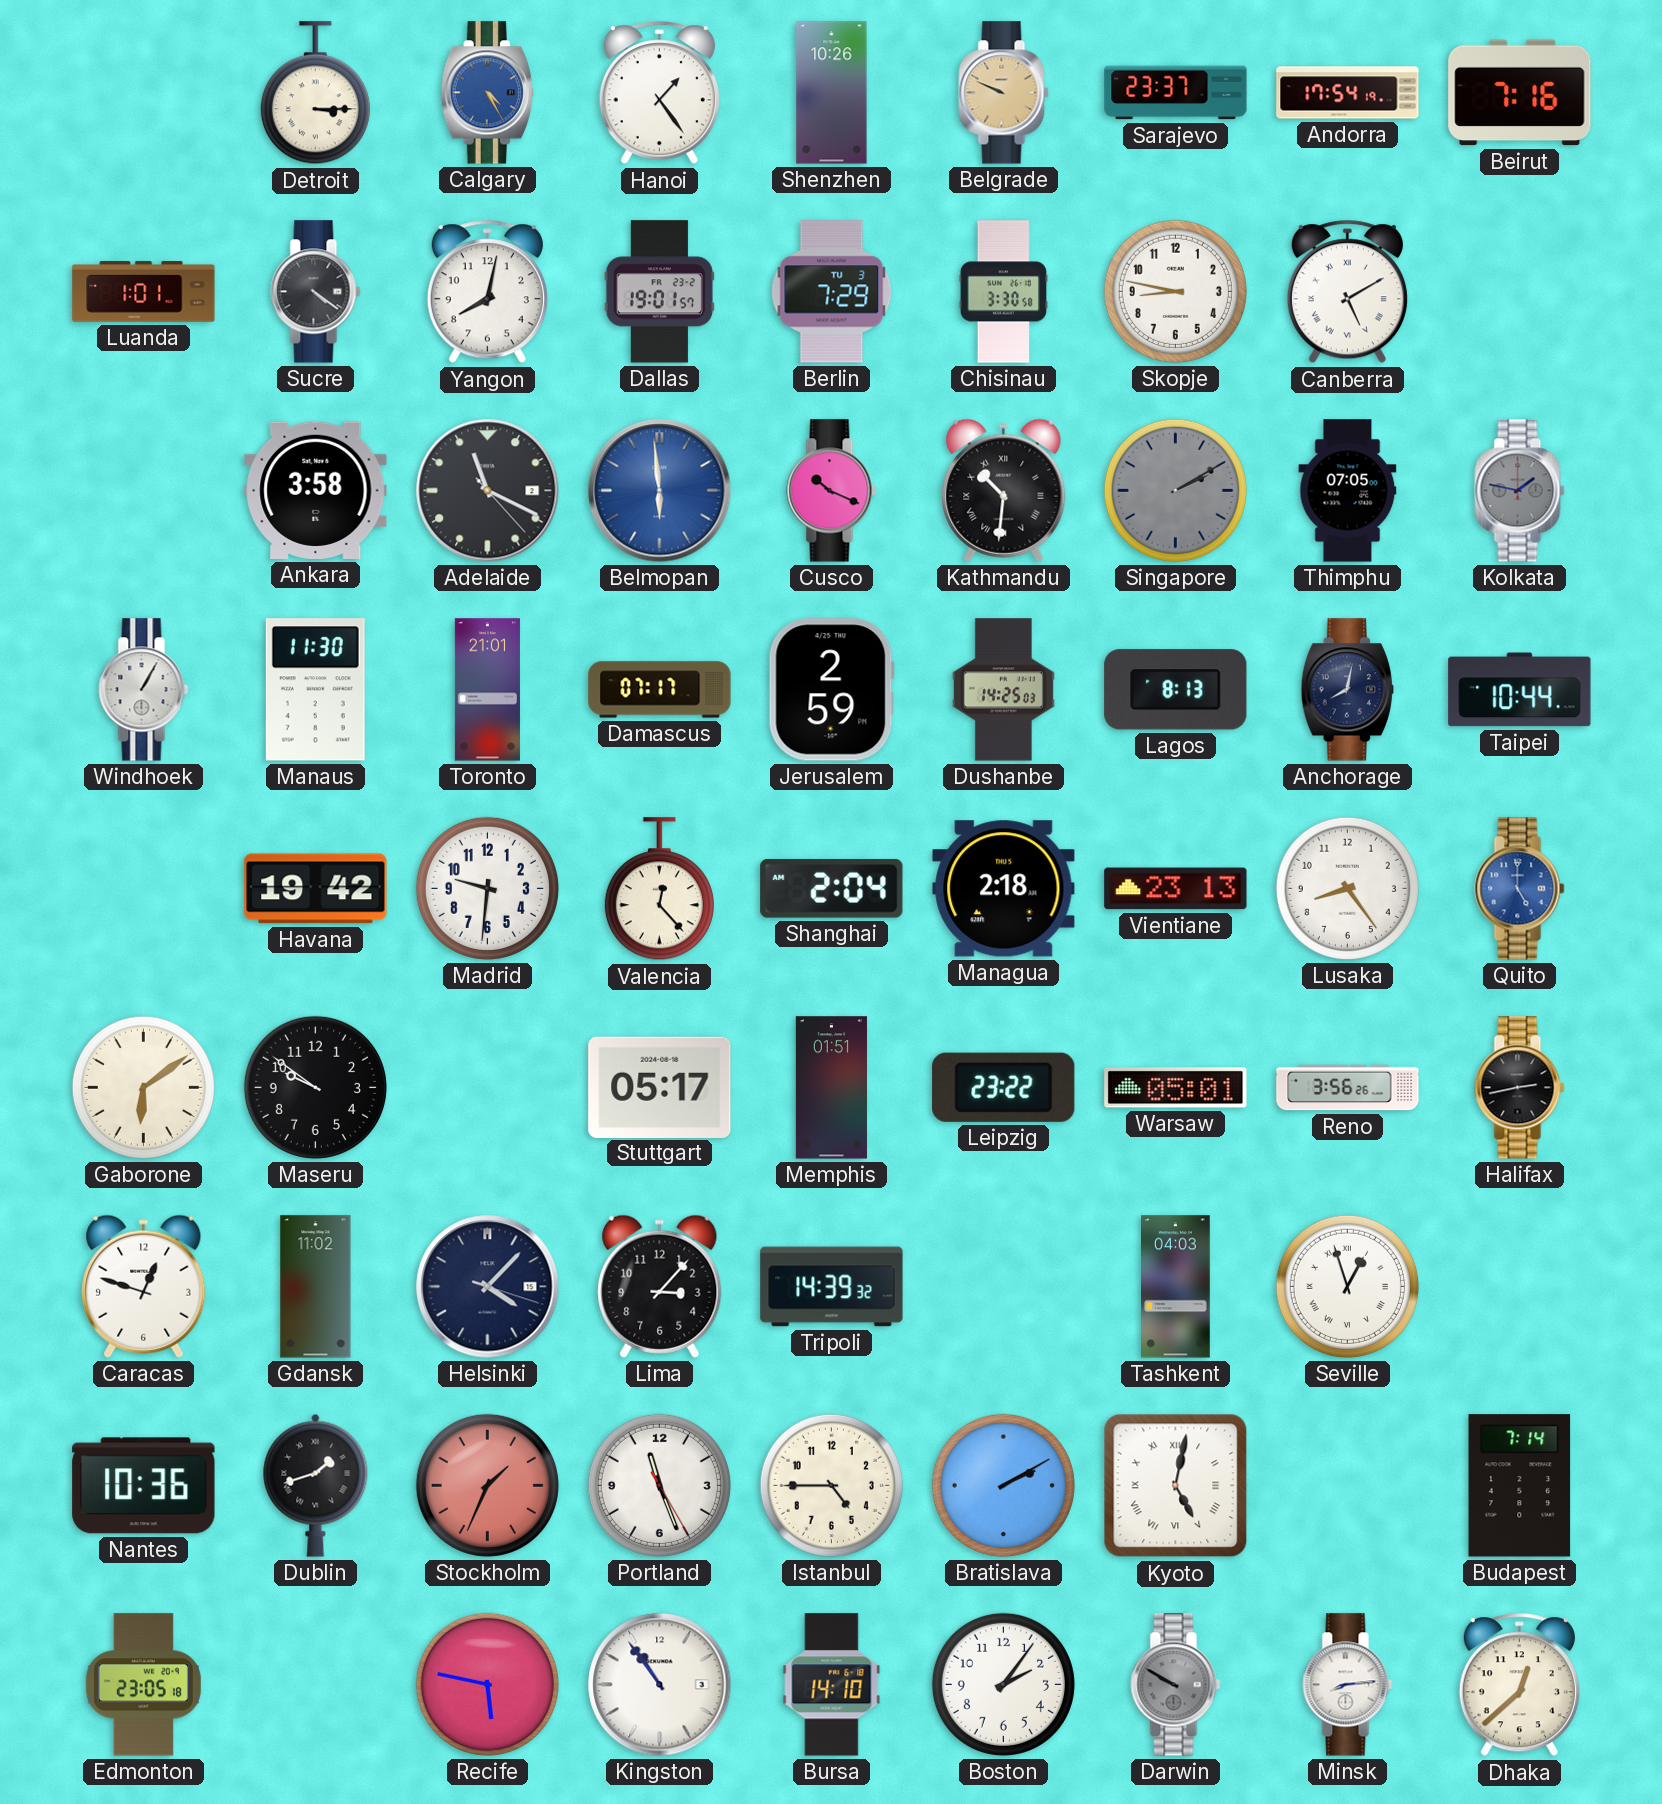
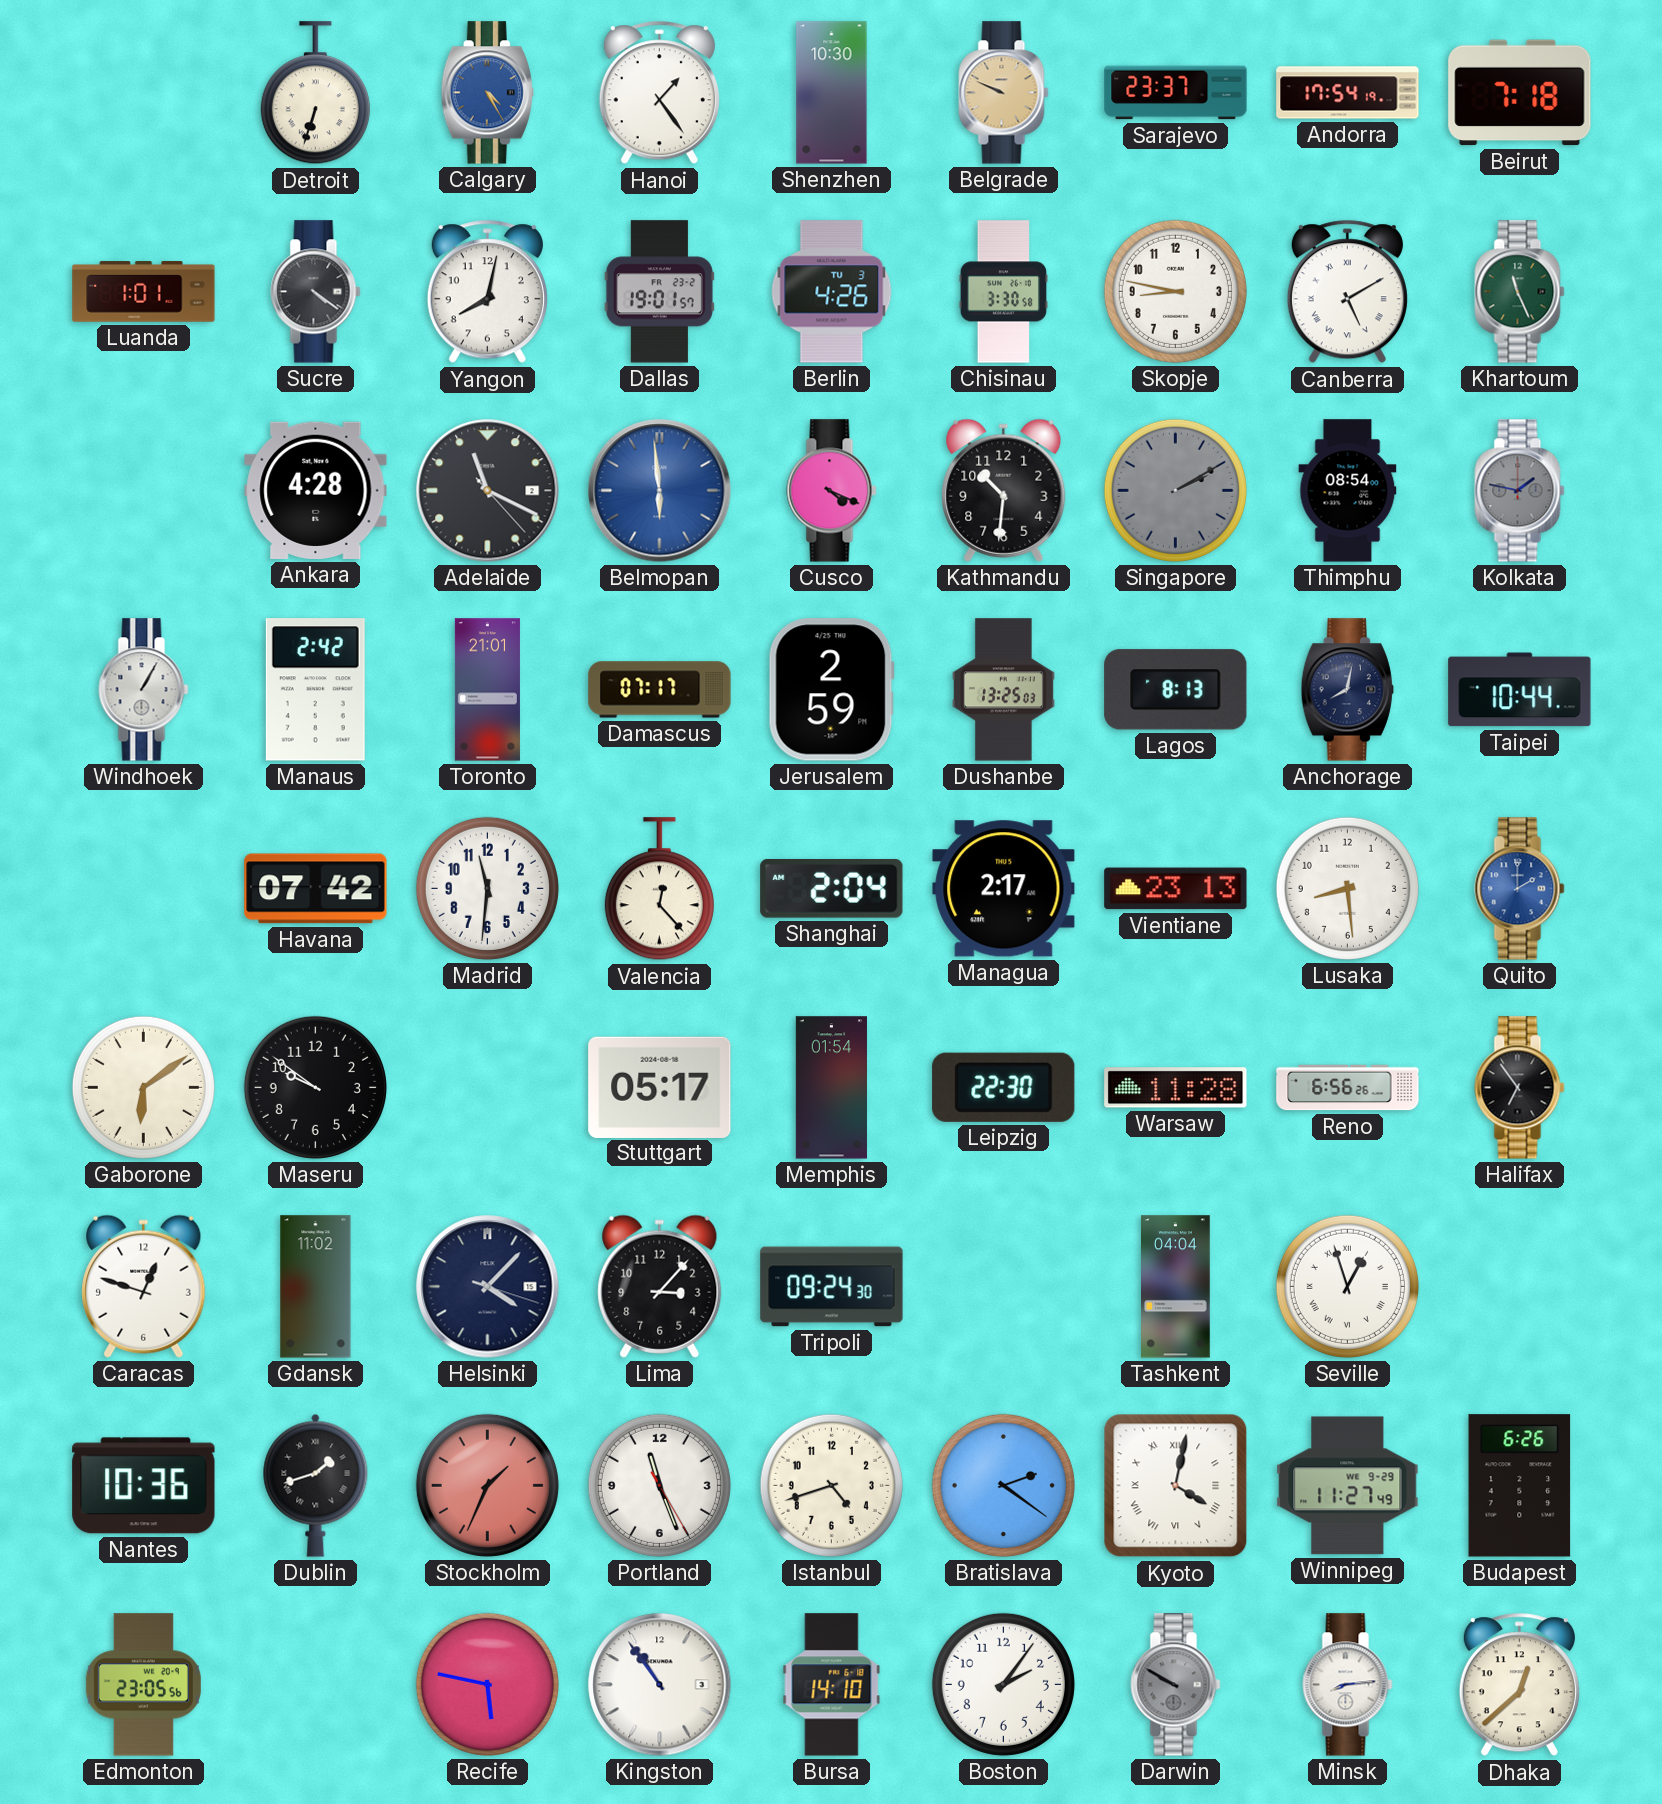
Detroit: 3:15 -> 6:33
Shenzhen: 10:26 -> 10:30
Beirut: 7:16 -> 7:18
Berlin: 7:29 -> 4:26
Khartoum: none -> 11:26
Ankara: 3:58 -> 4:28
Cusco: 10:19 -> 4:19
Kathmandu numerals: Roman -> Arabic
Thimphu: 07:05 -> 08:54
Manaus: 11:30 -> 2:42
Dushanbe: 14:25 -> 13:25
Havana: 19:42 -> 07:42
Madrid: 9:31 -> 11:31
Managua: 2:18 -> 2:17
Lusaka: 8:24 -> 8:29
Quito: 5:00 -> 2:00
Memphis: 01:51 -> 01:54
Leipzig: 23:22 -> 22:30
Warsaw: 05:01 -> 11:28
Reno: 3:56 -> 6:56
Halifax: 2:43 -> 6:54
Tripoli: 14:39 -> 09:24
Tashkent: 04:03 -> 04:04
Istanbul: 4:45 -> 4:42
Bratislava: 2:10 -> 2:21
Kyoto: 5:02 -> 4:02
Winnipeg: none -> 11:27
Budapest: 7:14 -> 6:26
Edmonton: 23:05:18 -> 23:05:56
